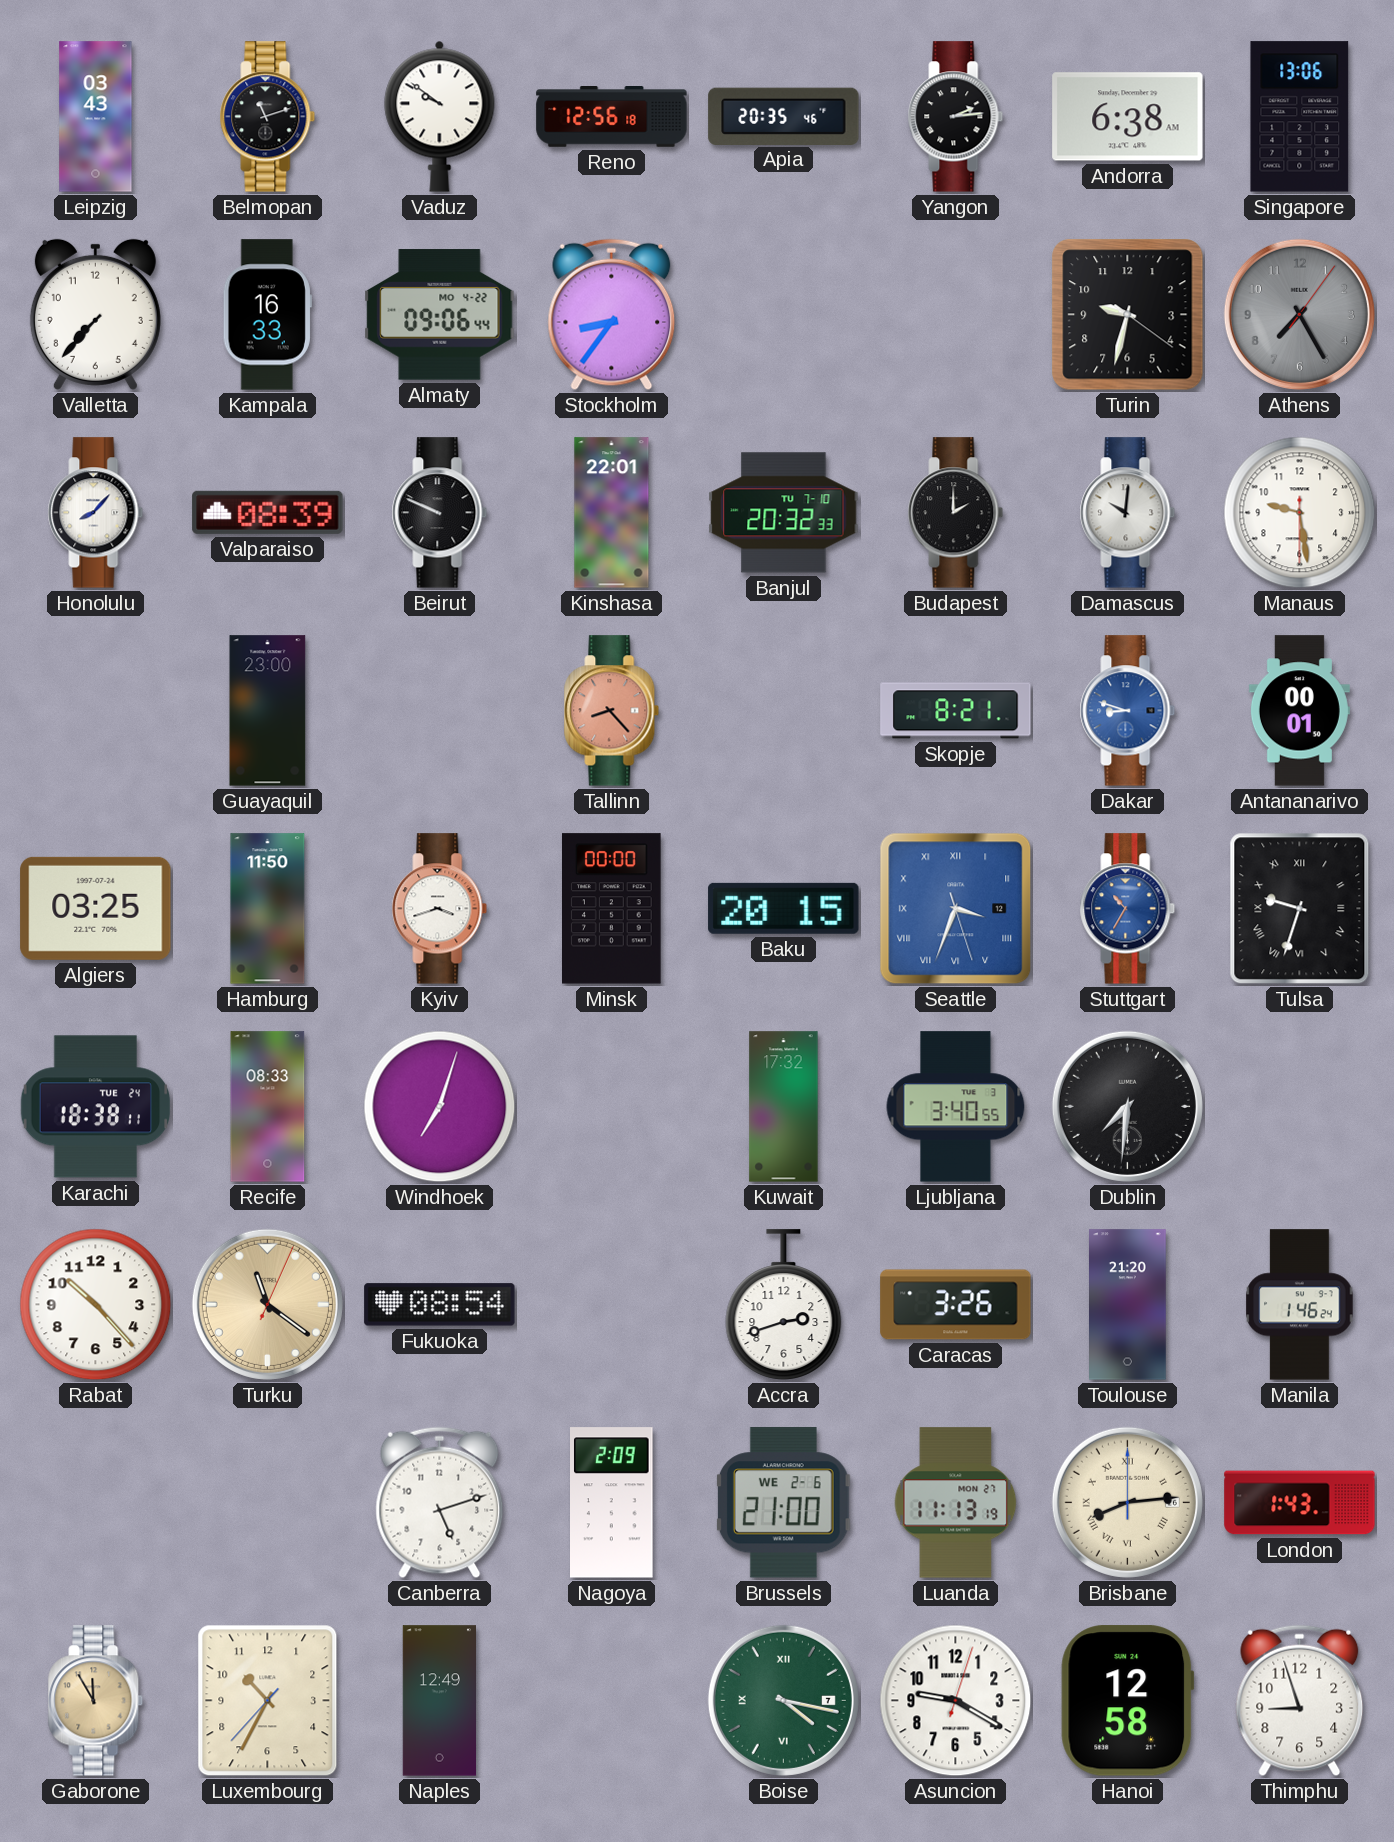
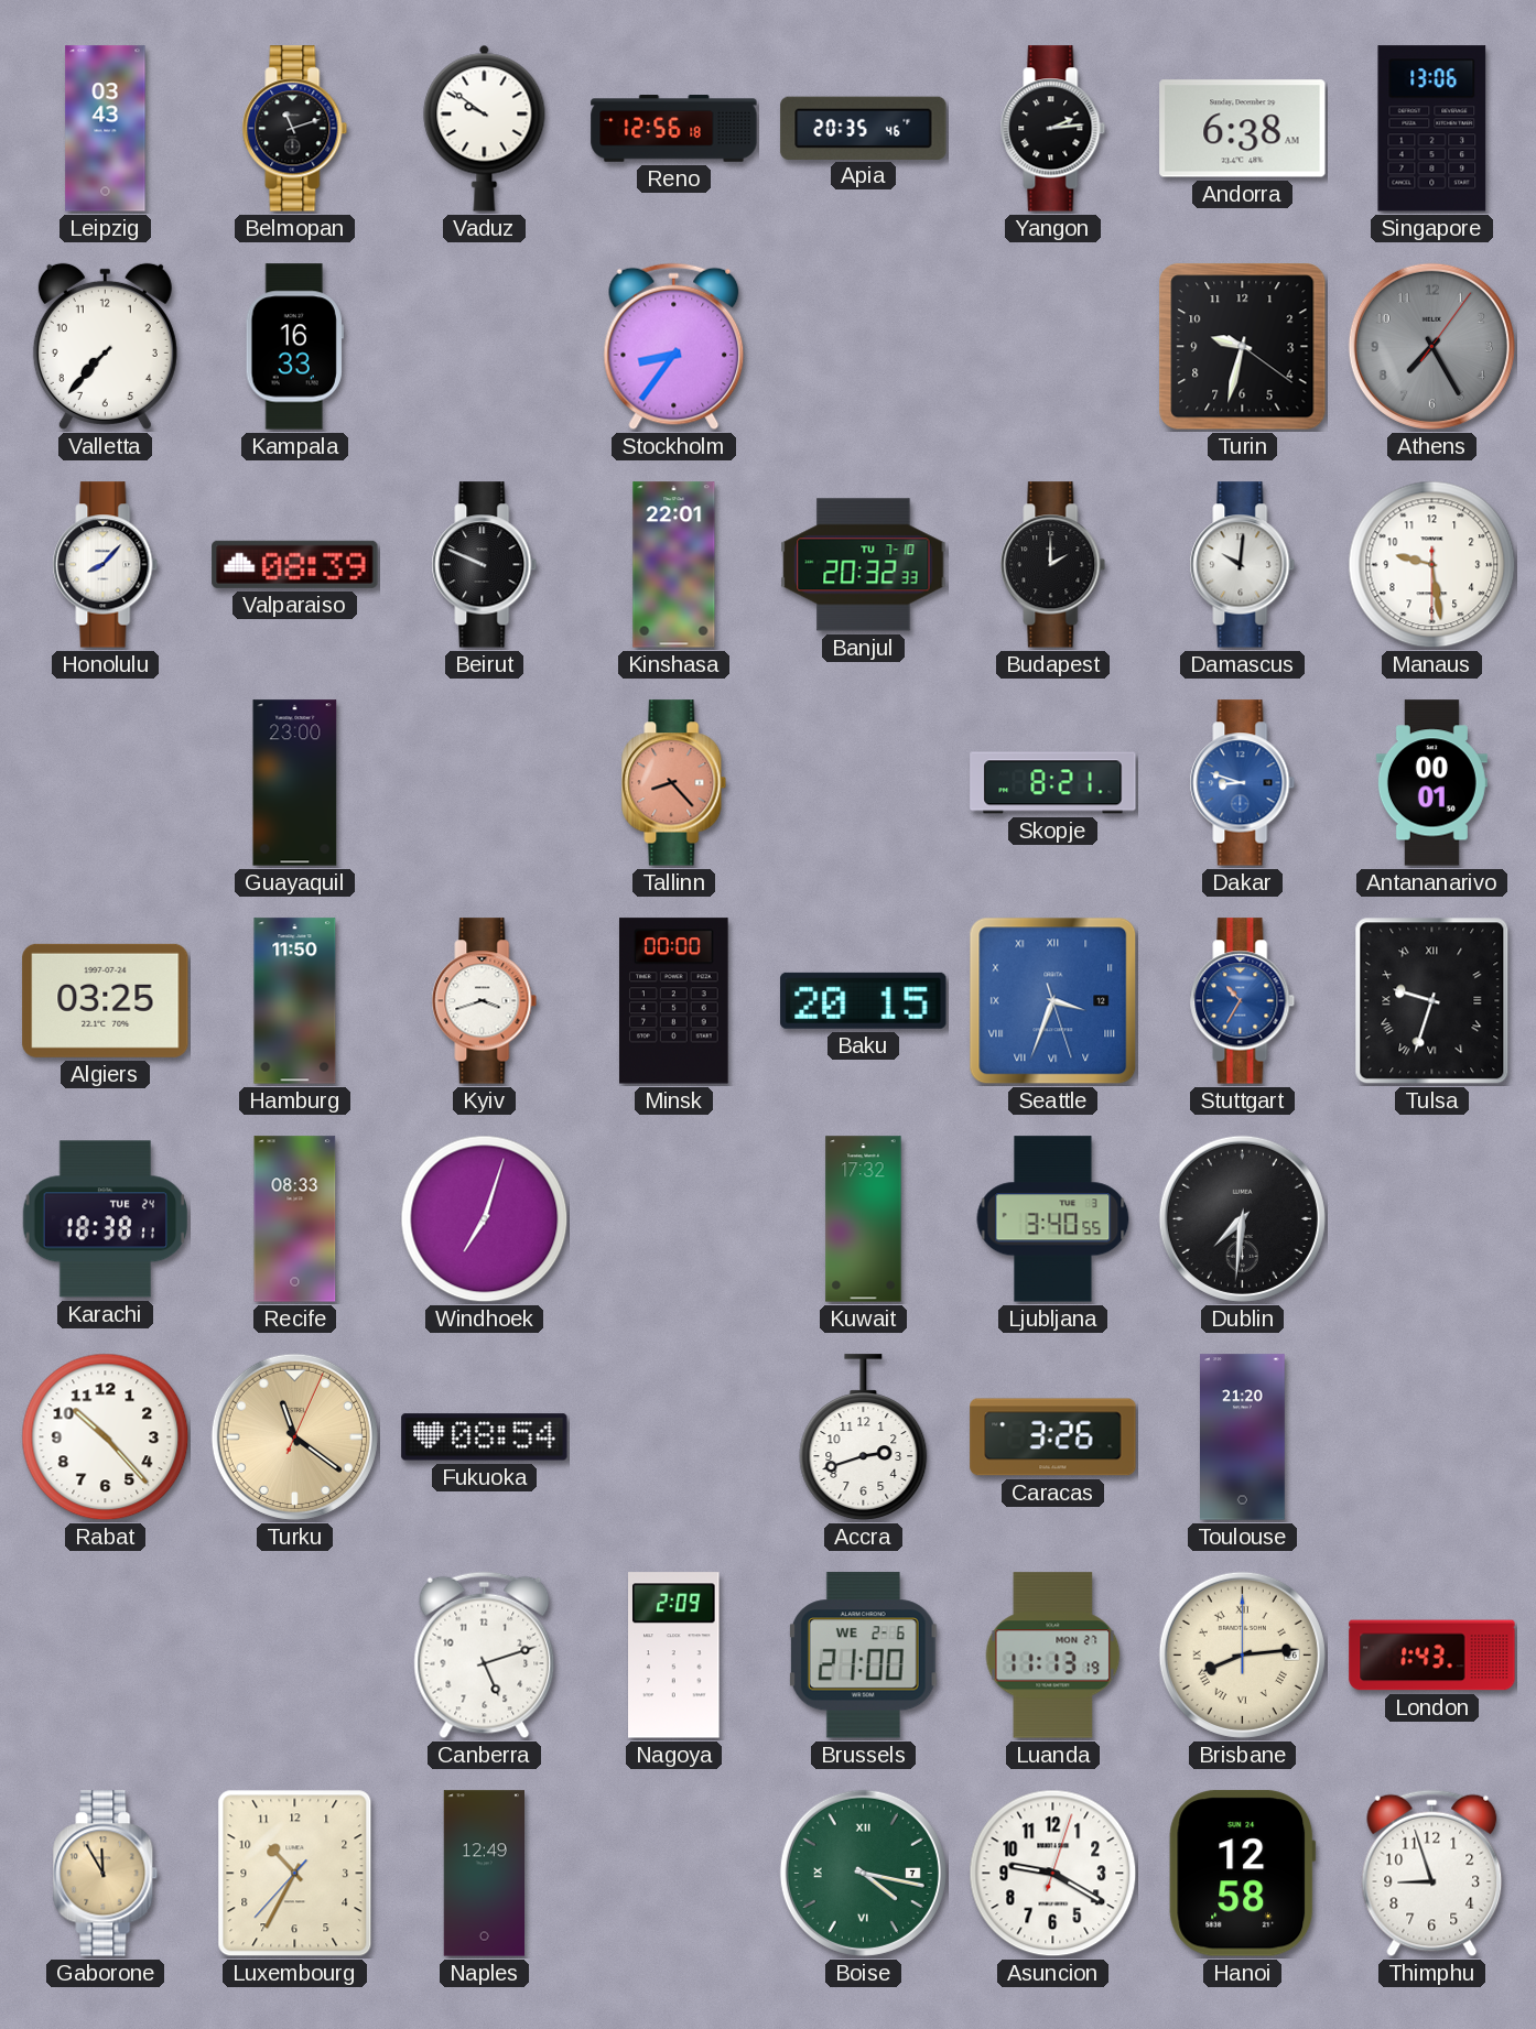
Almaty: 09:06 -> none
Manila: 1:46 -> none
